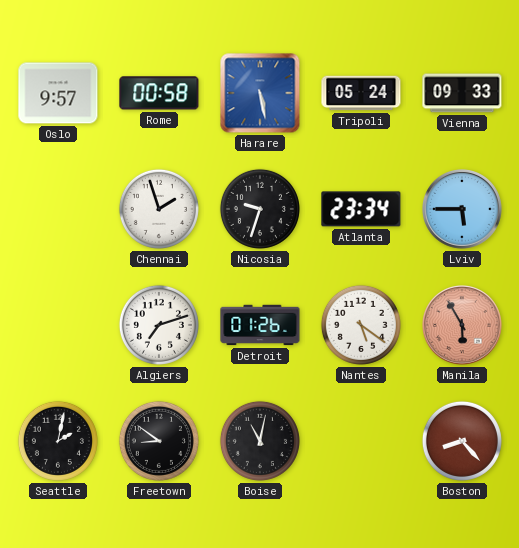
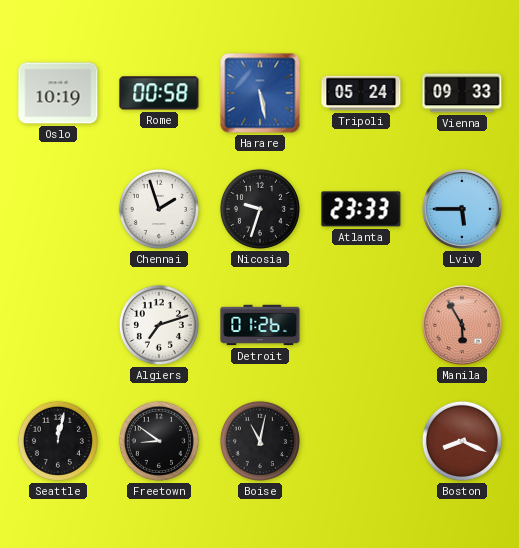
Oslo: 9:57 -> 10:19
Atlanta: 23:34 -> 23:33
Nantes: 5:21 -> none
Seattle: 2:02 -> 12:02
Boston: 8:23 -> 8:19
